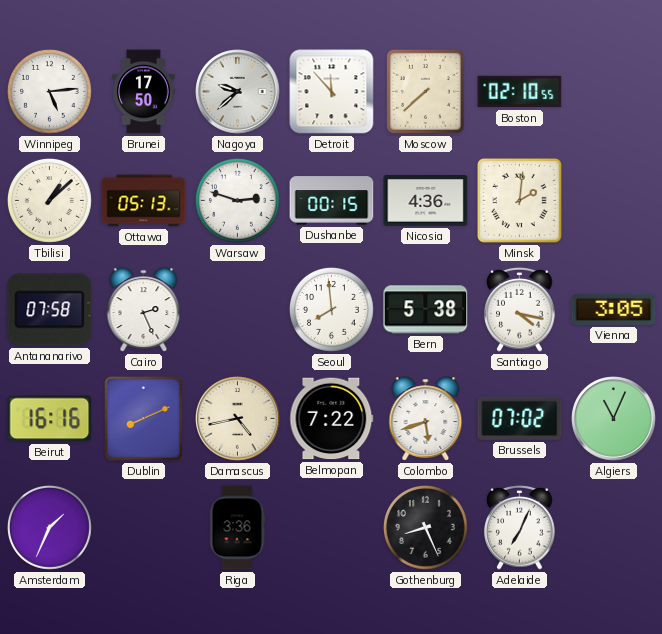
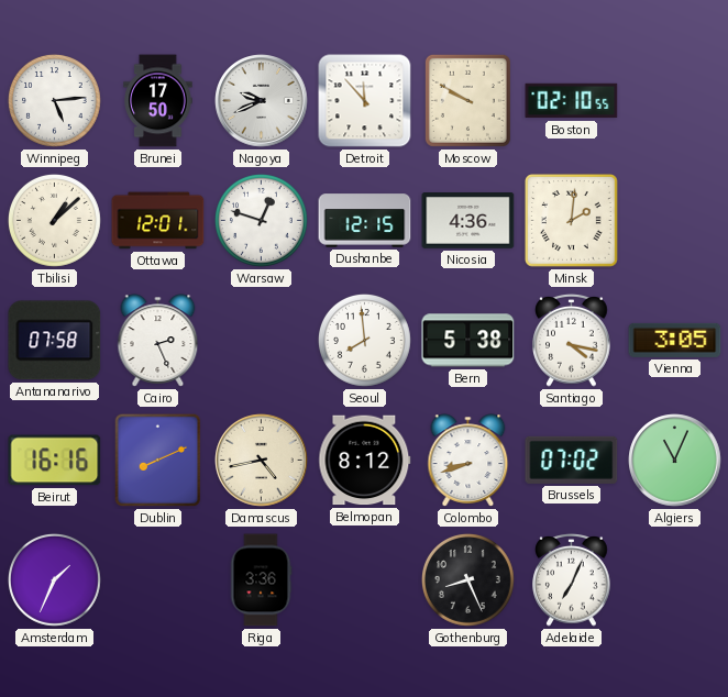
Nagoya: 9:38 -> 9:41
Moscow: 7:38 -> 9:50
Ottawa: 05:13 -> 12:01
Warsaw: 2:48 -> 12:48
Dushanbe: 00:15 -> 12:15
Belmopan: 7:22 -> 8:12
Colombo: 5:42 -> 8:42
